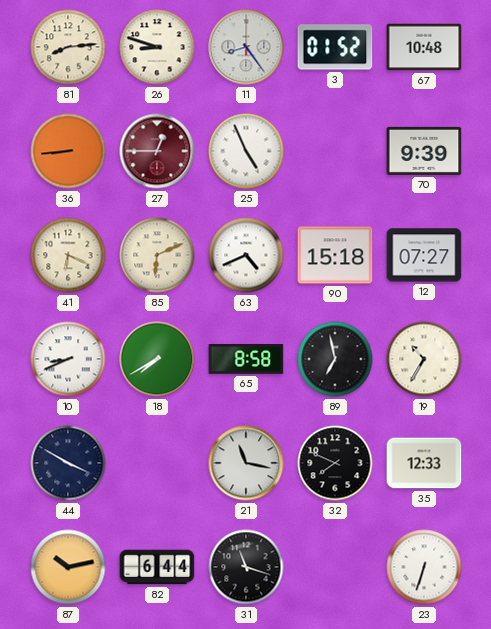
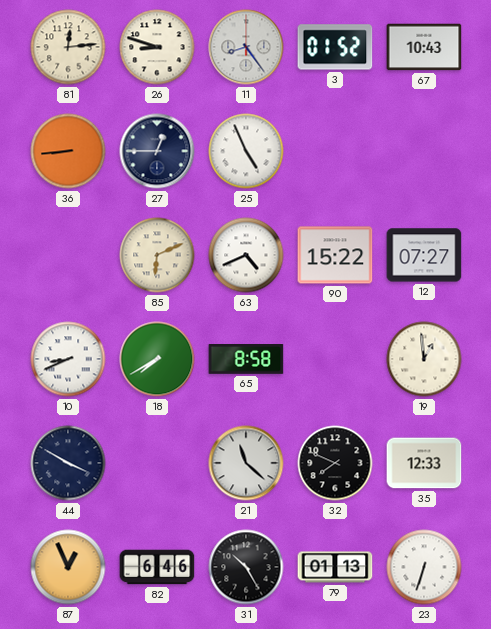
81: 8:14 -> 12:14
67: 10:48 -> 10:43
27 dial: burgundy -> navy
70: 9:39 -> none
41: 6:19 -> none
90: 15:18 -> 15:22
89: 6:58 -> none
19: 10:35 -> 12:59
21: 11:17 -> 11:22
87: 10:13 -> 12:56
82: 6:44 -> 6:46
31: 11:18 -> 10:25
79: none -> 01:13
